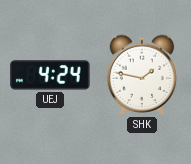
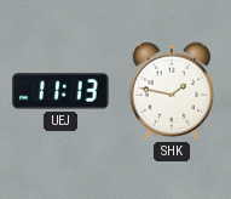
UEJ: 4:24 -> 11:13
